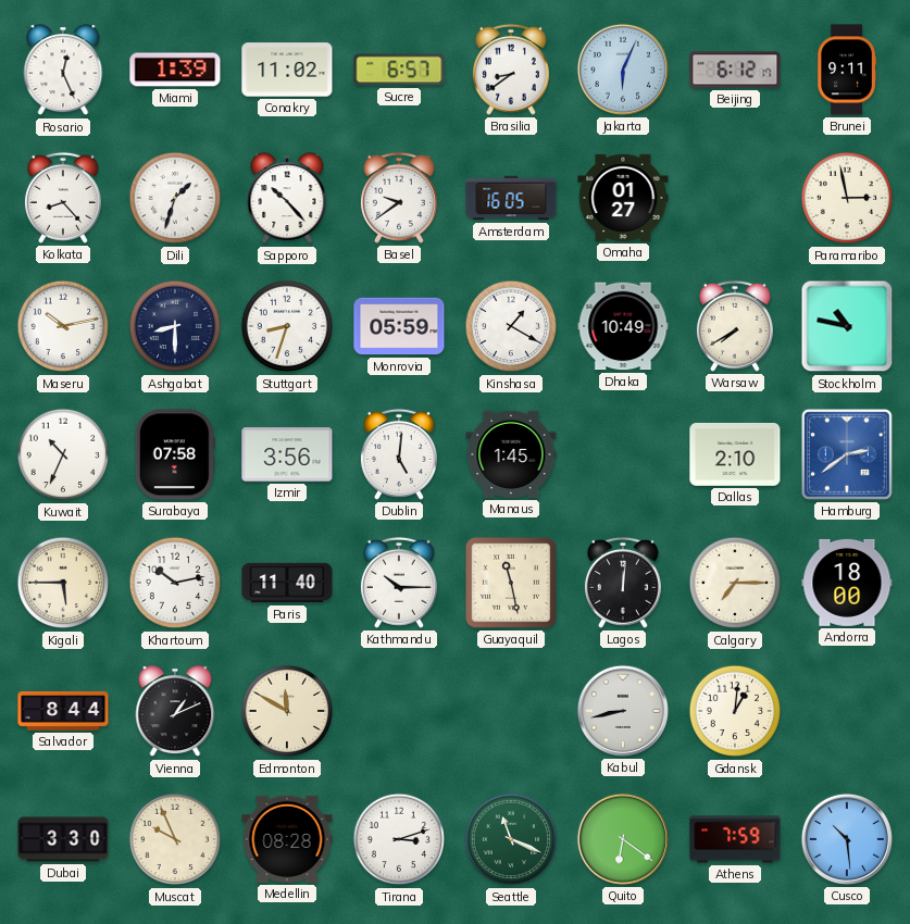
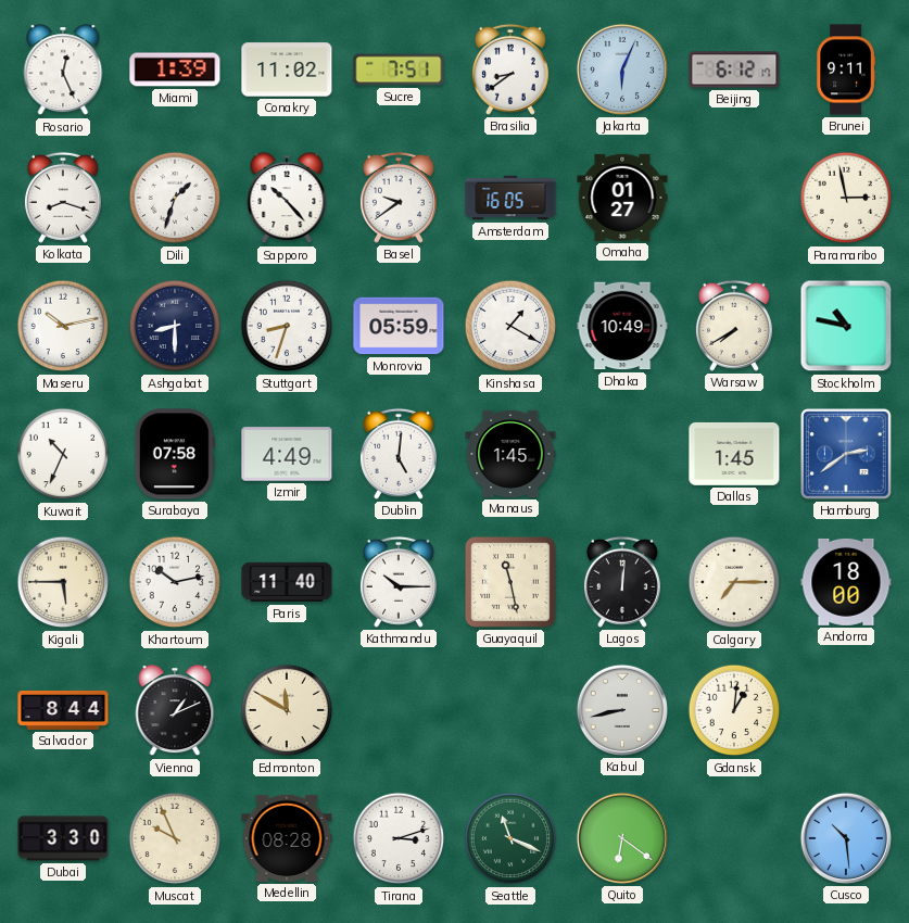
Sucre: 6:57 -> 7:51
Kolkata: 8:23 -> 8:18
Izmir: 3:56 -> 4:49
Dallas: 2:10 -> 1:45
Athens: 7:59 -> none
